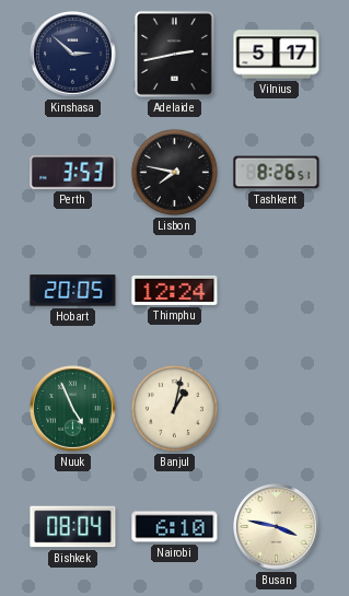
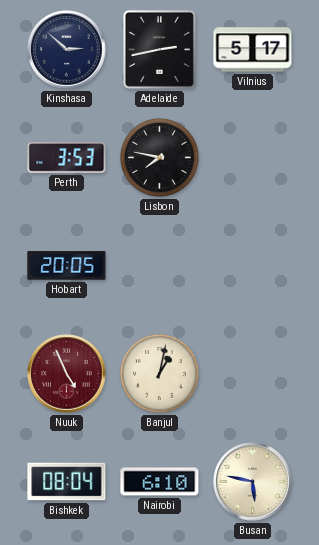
Tashkent: 8:26 -> none
Thimphu: 12:24 -> none
Nuuk dial: green -> burgundy
Busan: 3:47 -> 5:47
